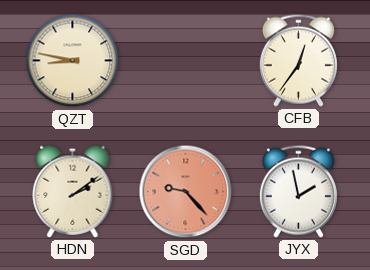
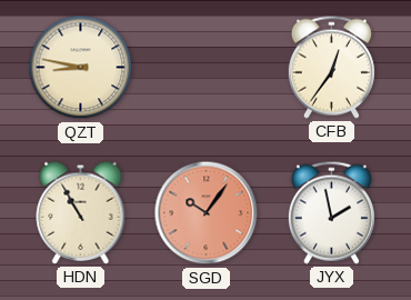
HDN: 2:09 -> 10:55
SGD: 9:23 -> 10:06
